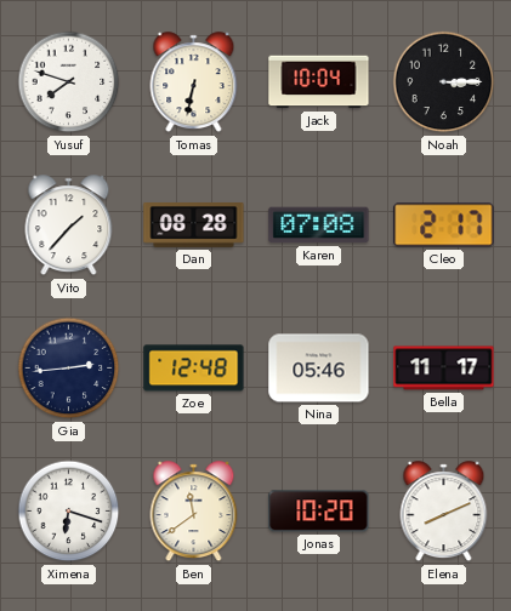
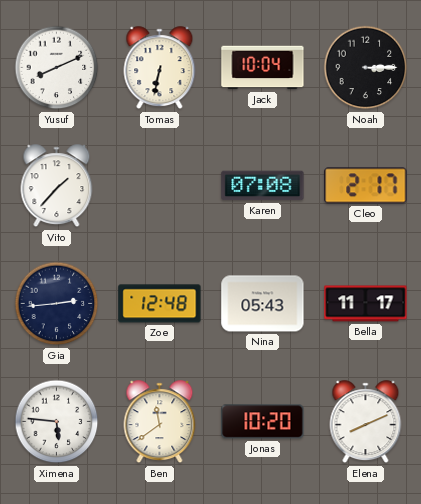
Yusuf: 7:48 -> 8:11
Dan: 08:28 -> none
Nina: 05:46 -> 05:43
Ximena: 6:18 -> 5:46
